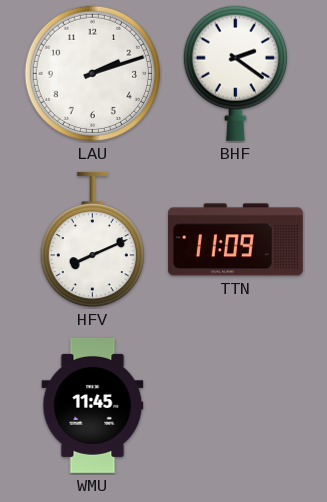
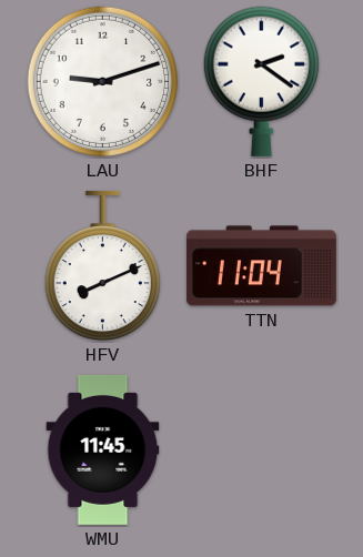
LAU: 2:12 -> 9:12
TTN: 11:09 -> 11:04
